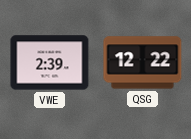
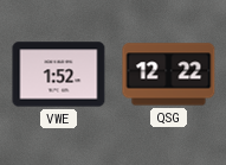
VWE: 2:39 -> 1:52
